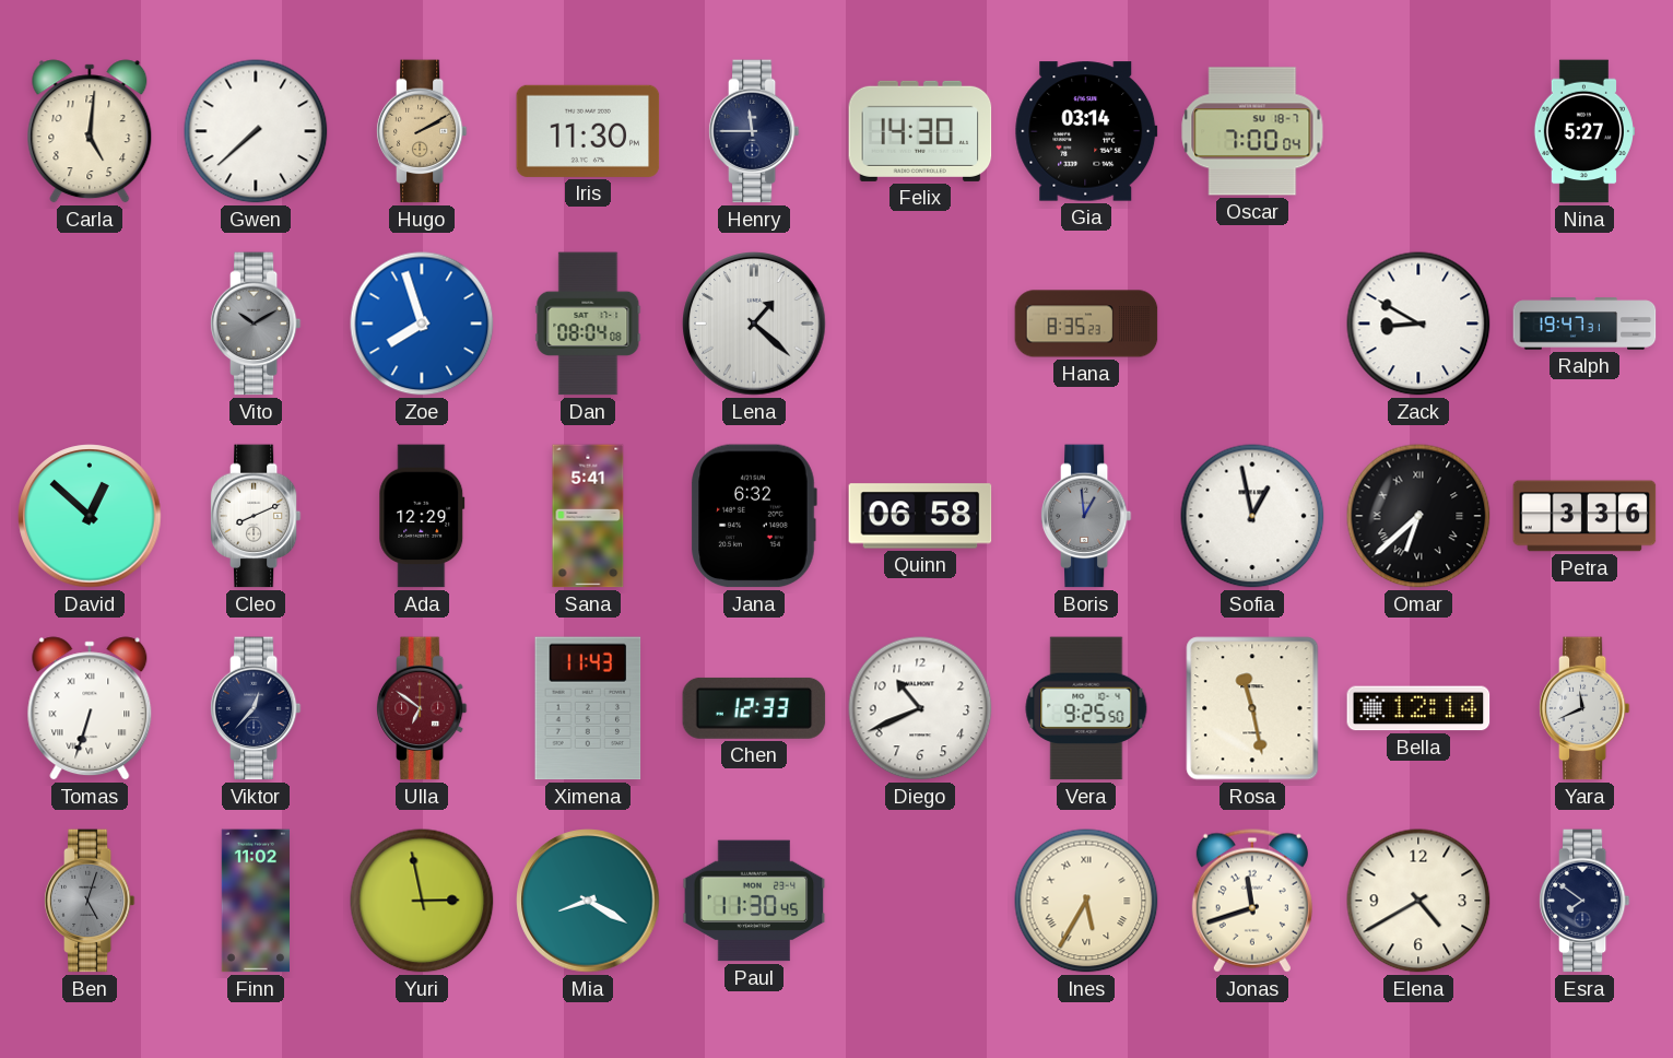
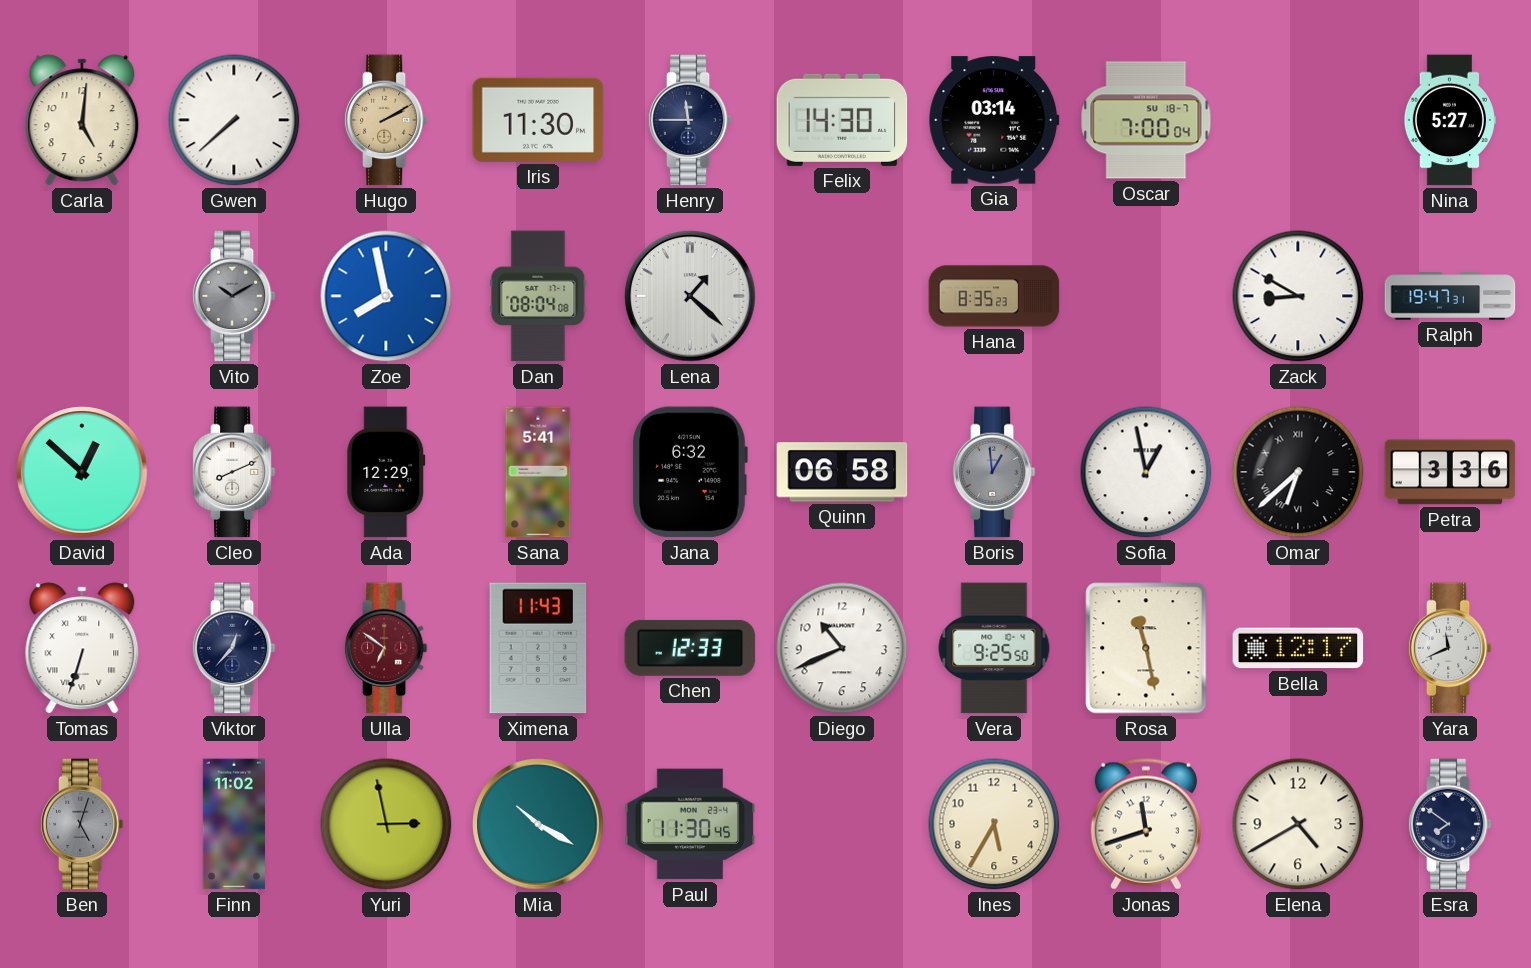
Zoe: 7:57 -> 7:58
Bella: 12:14 -> 12:17
Mia: 8:20 -> 10:20
Ines numerals: Roman -> Arabic
